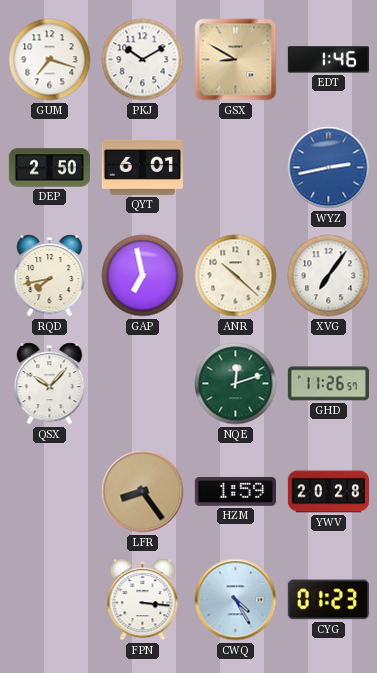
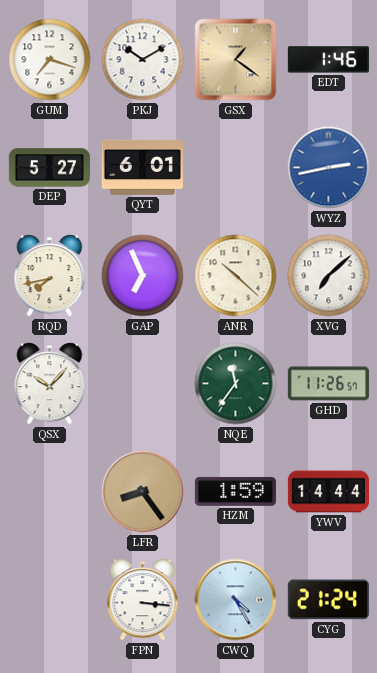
GSX: 8:50 -> 1:21
DEP: 2:50 -> 5:27
GAP: 6:58 -> 6:56
XVG: 7:06 -> 7:08
NQE: 12:12 -> 11:36
YWV: 20:28 -> 14:44
CYG: 01:23 -> 21:24
